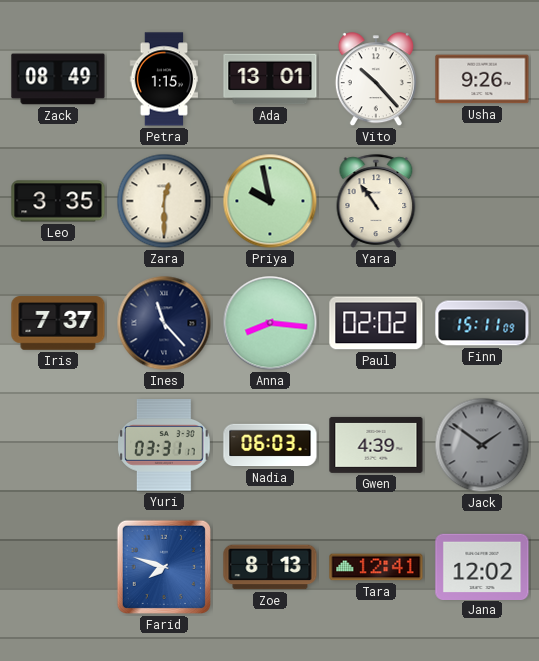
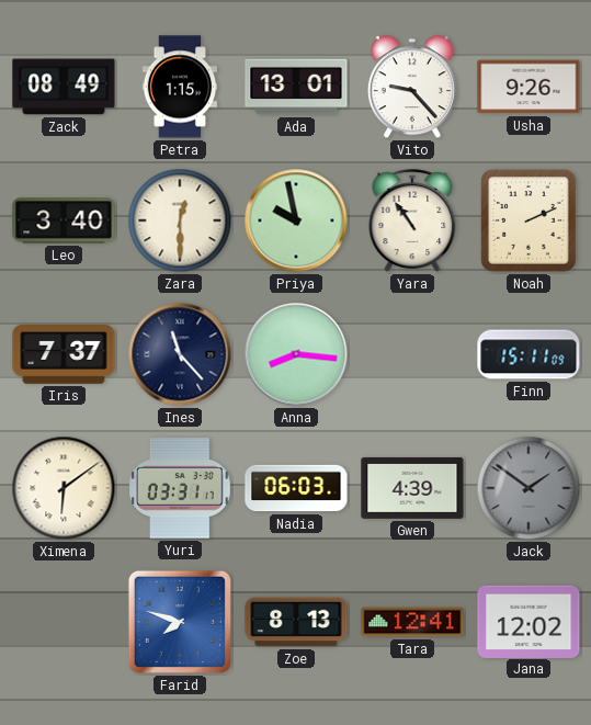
Vito: 10:23 -> 9:23
Leo: 3:35 -> 3:40
Noah: none -> 2:11
Paul: 02:02 -> none
Ximena: none -> 6:09
